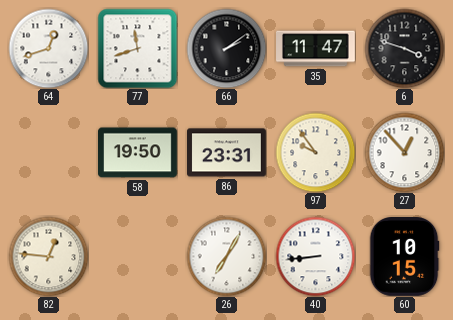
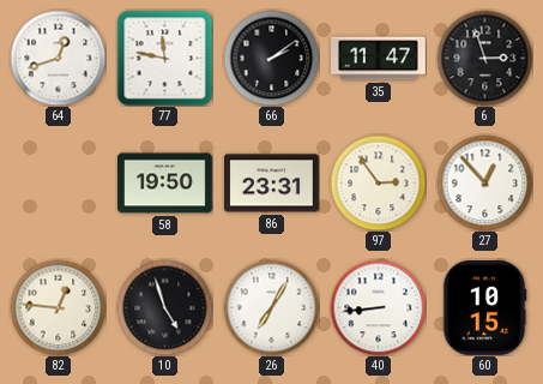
77: 11:42 -> 11:47
6: 3:48 -> 2:57
97: 9:54 -> 2:54
10: none -> 4:57
